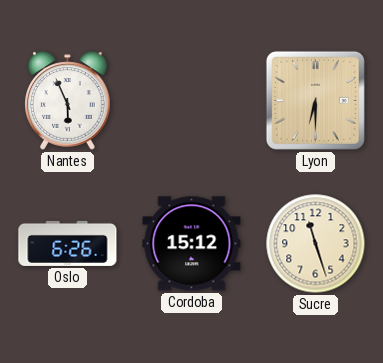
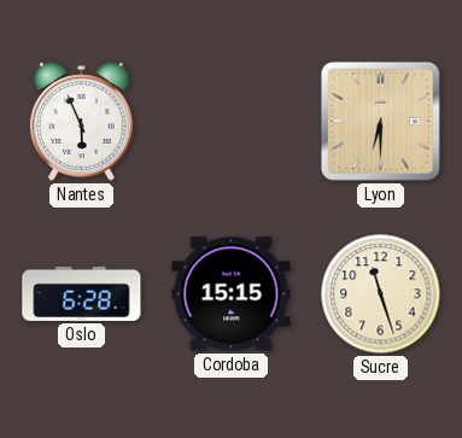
Oslo: 6:26 -> 6:28
Cordoba: 15:12 -> 15:15
